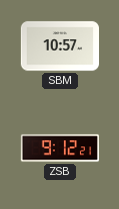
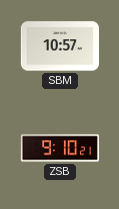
ZSB: 9:12 -> 9:10
